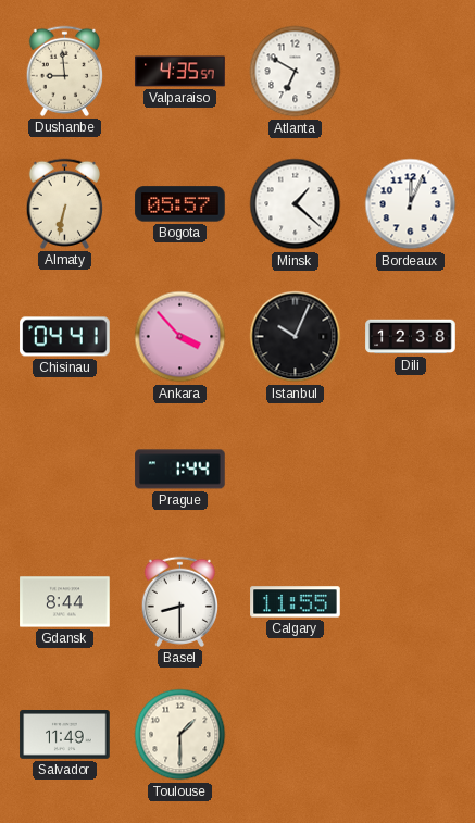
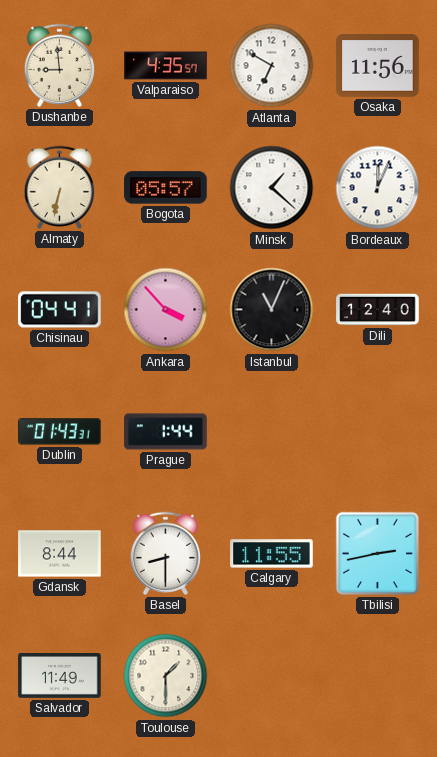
Osaka: none -> 11:56
Istanbul: 10:04 -> 11:04
Dili: 12:38 -> 12:40
Dublin: none -> 01:43
Tbilisi: none -> 2:43
